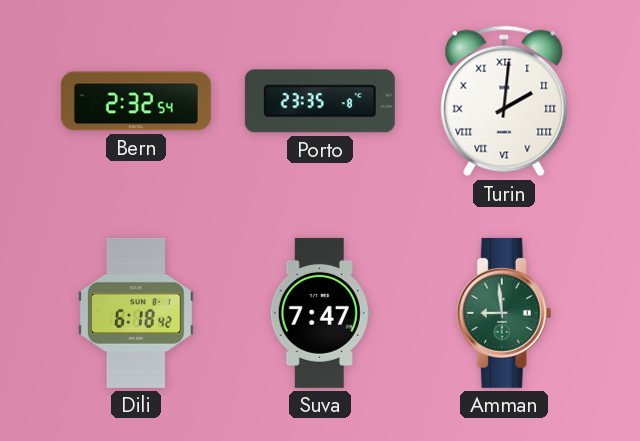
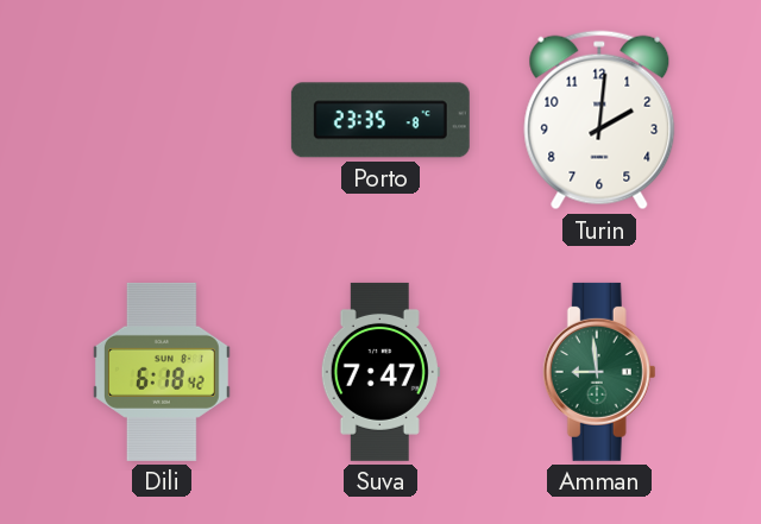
Bern: 2:32 -> none
Turin numerals: Roman -> Arabic
